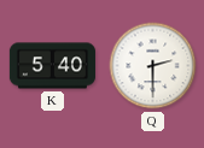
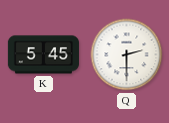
K: 5:40 -> 5:45
